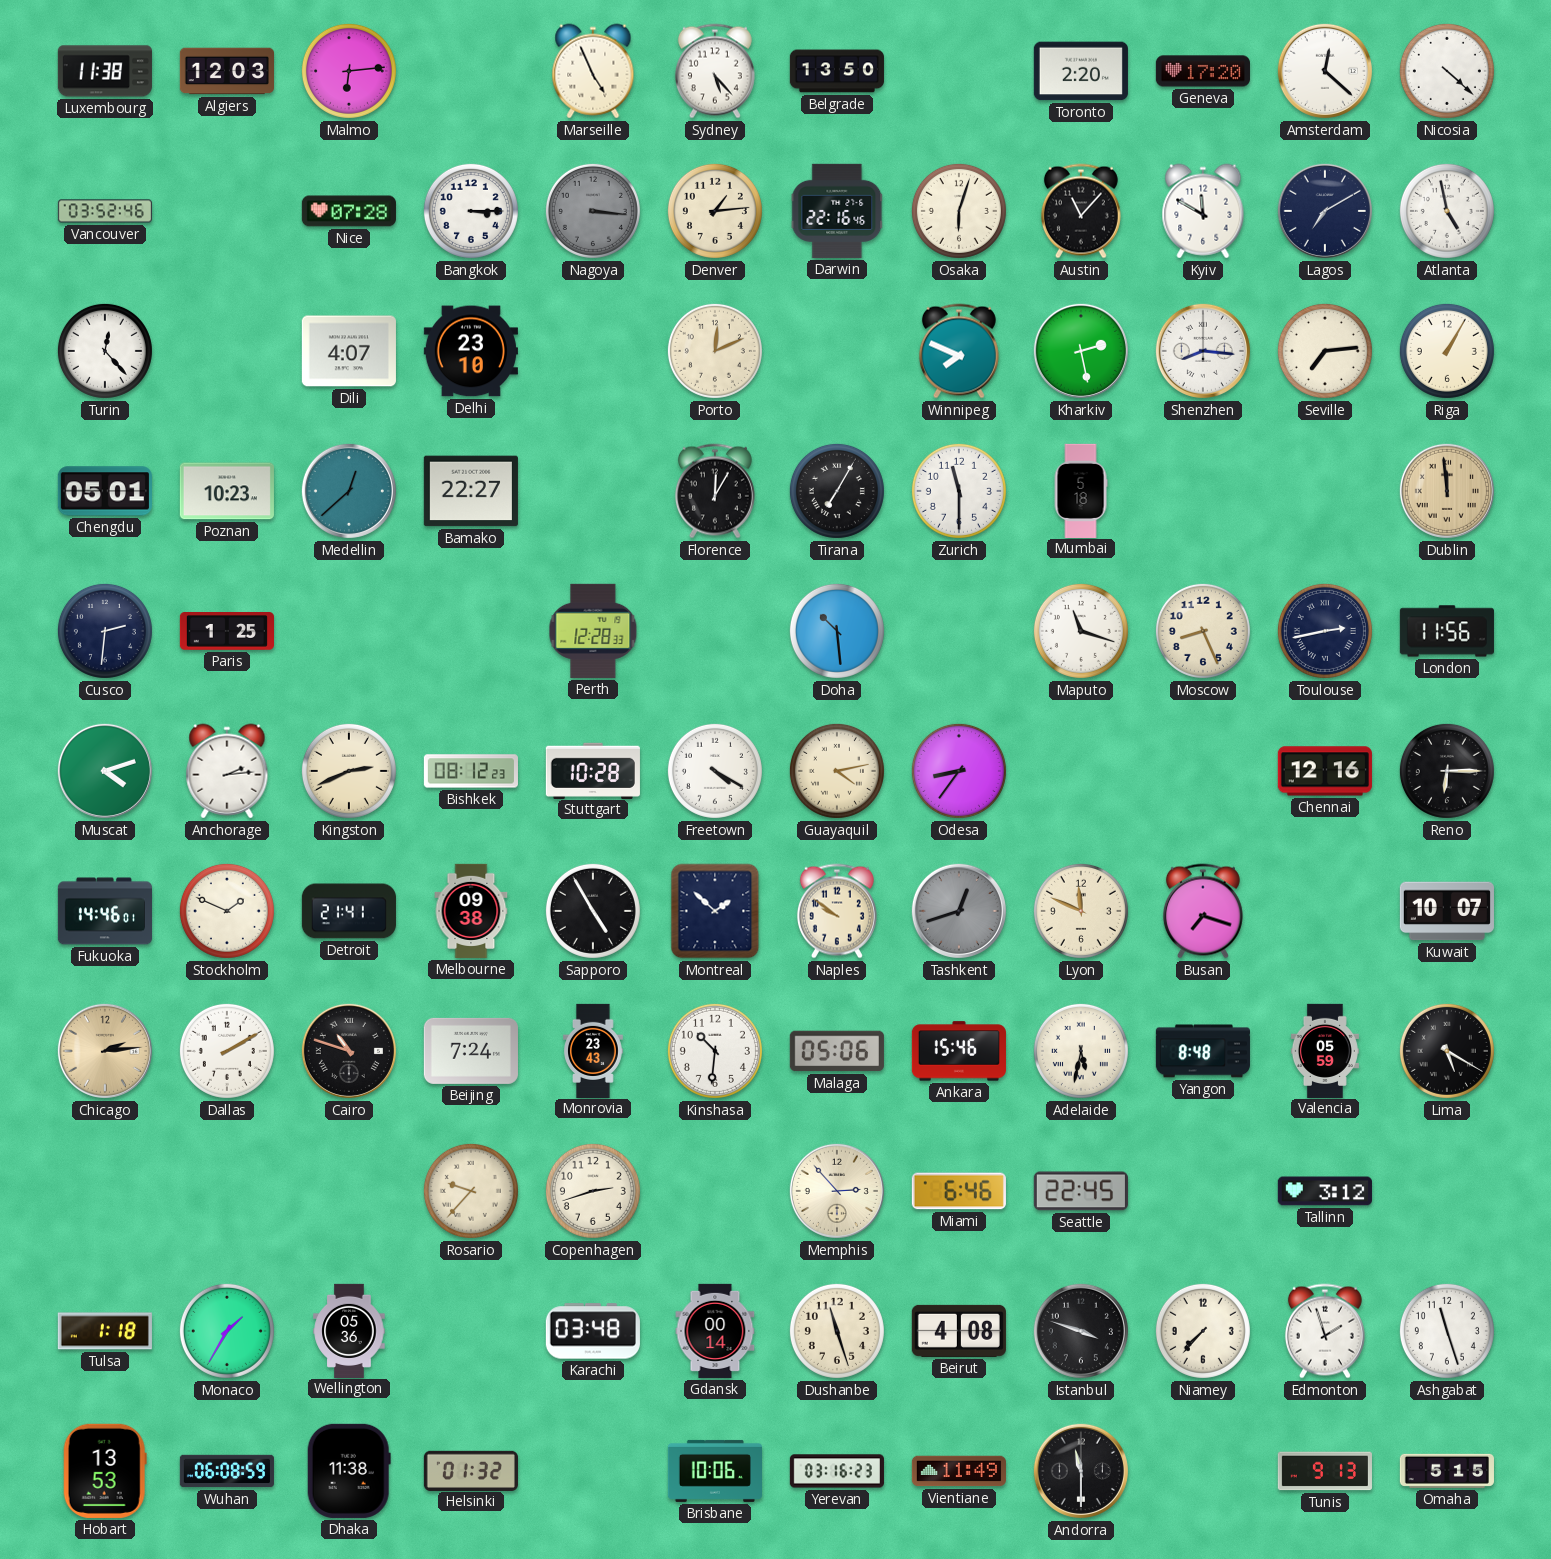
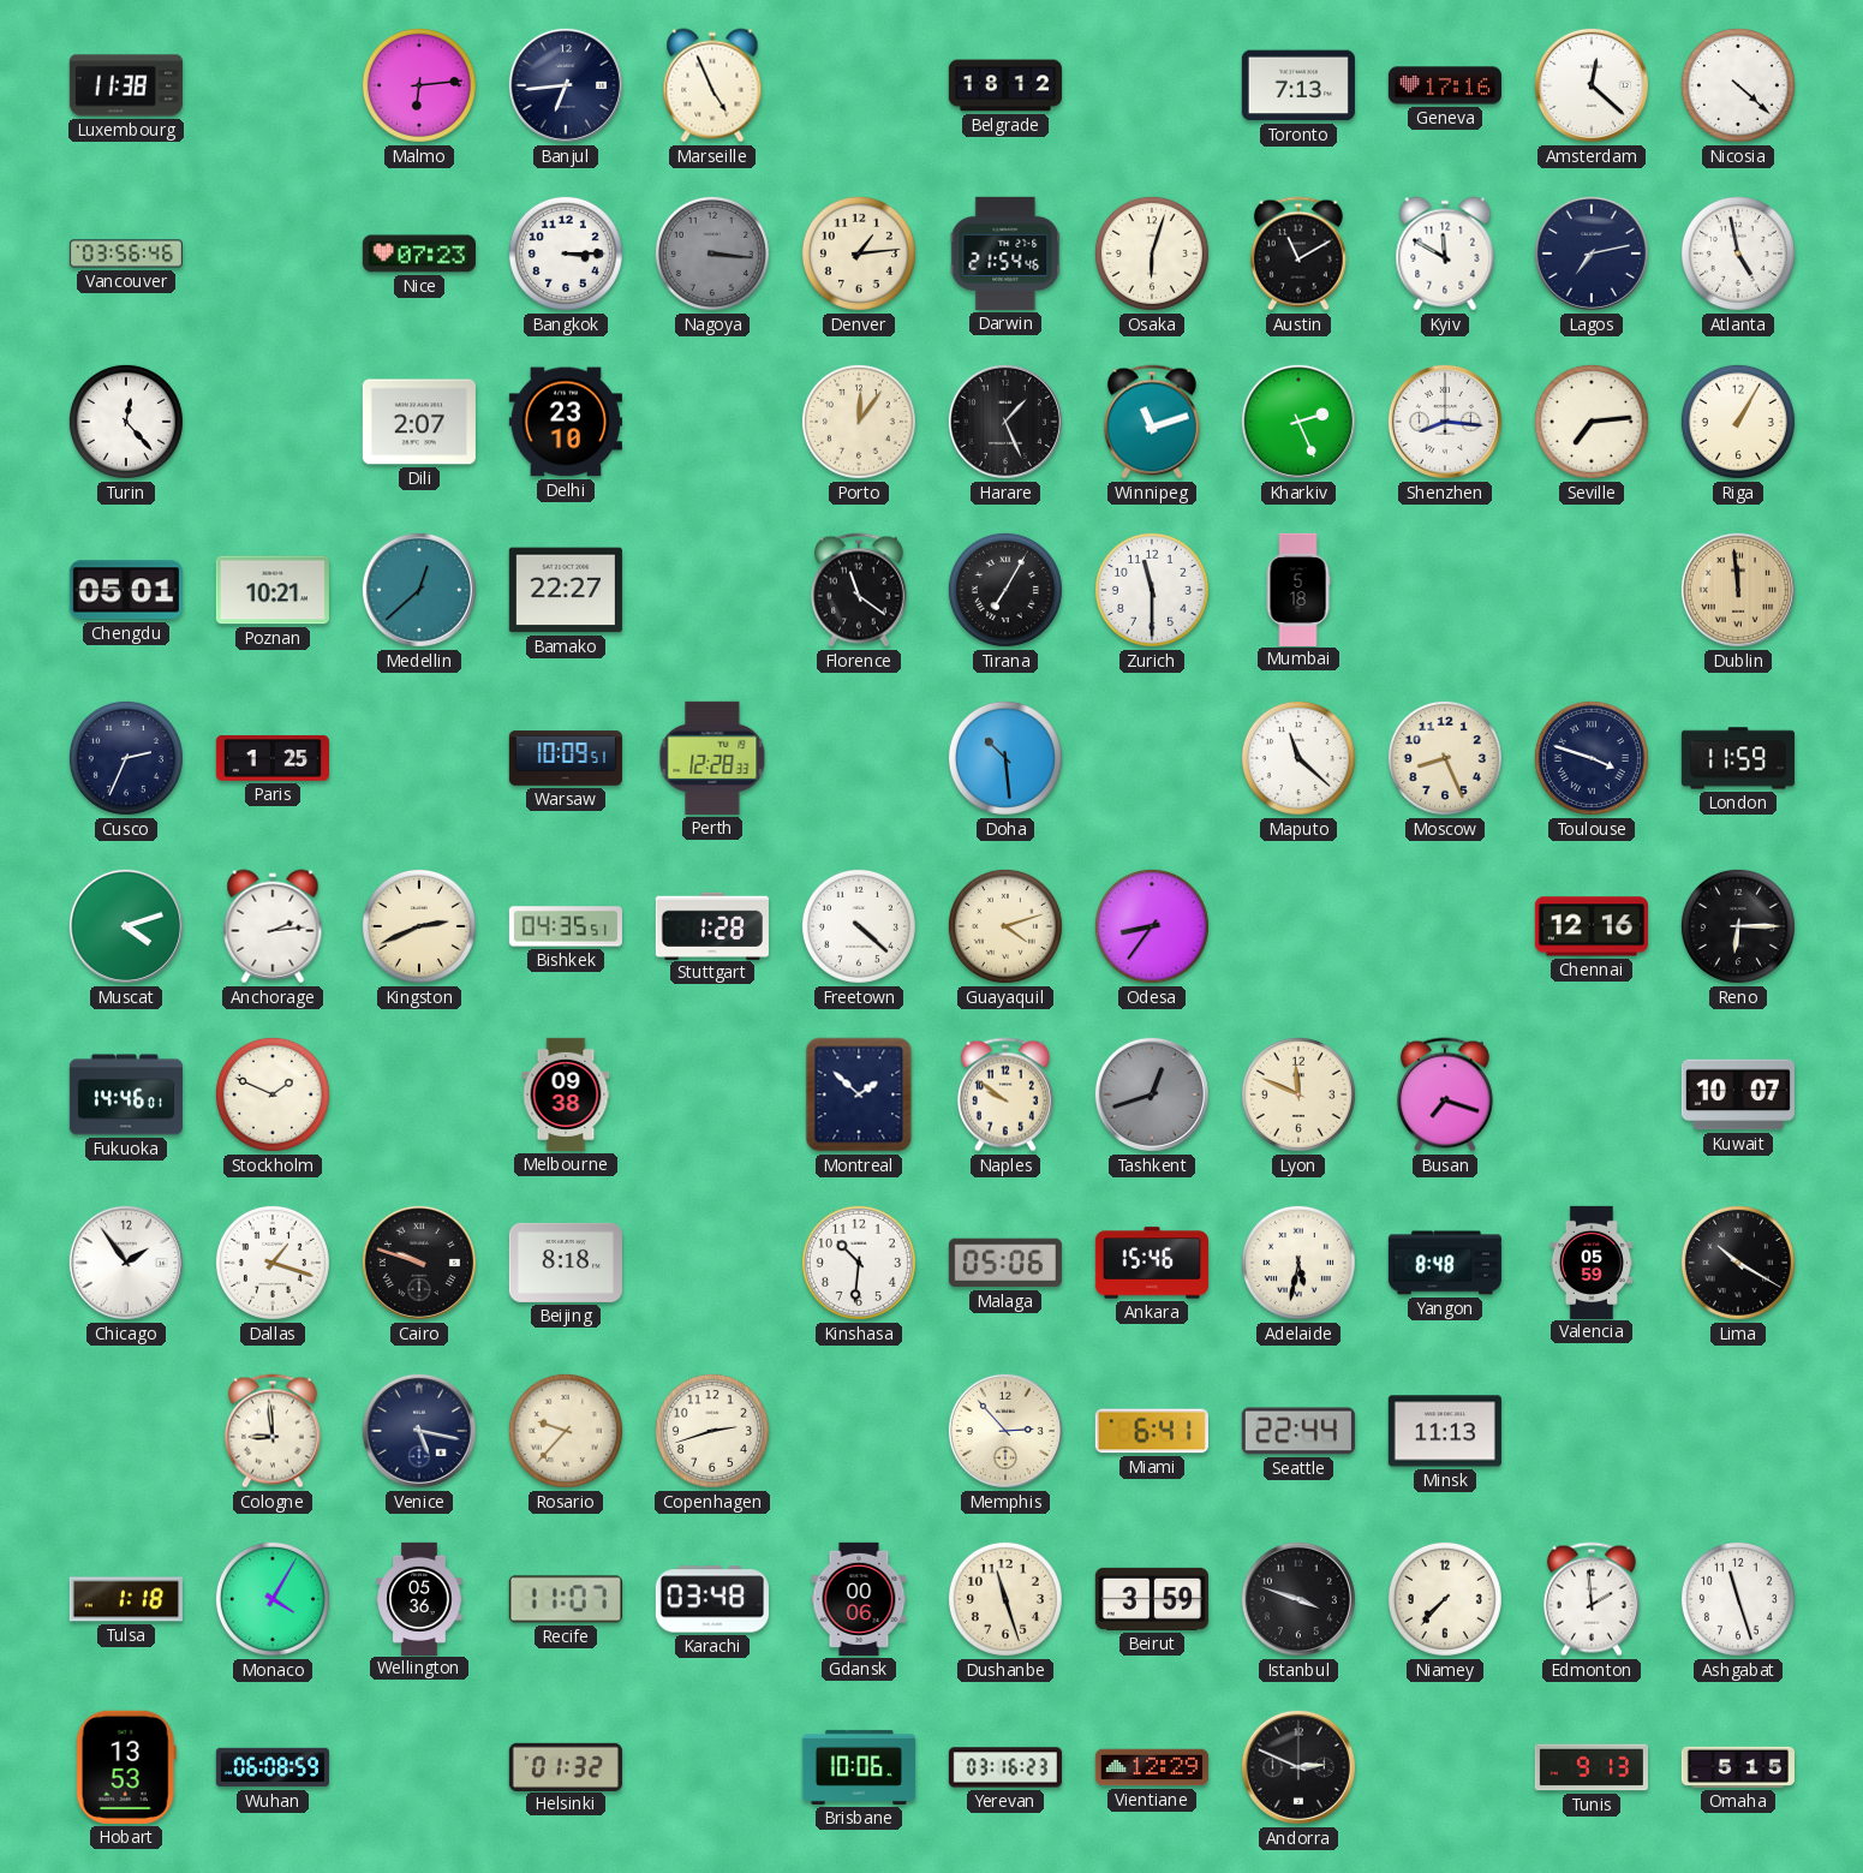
Algiers: 12:03 -> none
Banjul: none -> 6:44
Sydney: 5:23 -> none
Belgrade: 13:50 -> 18:12
Toronto: 2:20 -> 7:13
Geneva: 17:20 -> 17:16
Vancouver: 03:52 -> 03:56
Nice: 07:28 -> 07:23
Darwin: 22:16 -> 21:54
Austin: 11:07 -> 11:10
Lagos: 7:10 -> 7:13
Dili: 4:07 -> 2:07
Porto: 12:11 -> 12:06
Harare: none -> 1:26
Winnipeg: 7:49 -> 11:12
Kharkiv: 2:28 -> 2:26
Poznan: 10:23 -> 10:21
Florence: 12:05 -> 11:21
Cusco: 2:31 -> 2:34
Warsaw: none -> 10:09
Maputo: 11:18 -> 11:22
Toulouse: 2:43 -> 3:48
London: 11:56 -> 11:59
Bishkek: 08:12 -> 04:35
Stuttgart: 10:28 -> 1:28
Freetown: 4:20 -> 4:22
Guayaquil: 4:13 -> 4:12
Detroit: 21:41 -> none
Sapporo: 4:55 -> none
Chicago: 2:14 -> 1:54
Chicago dial: champagne -> white
Dallas: 2:10 -> 1:18
Cairo: 10:48 -> 9:48
Beijing: 7:24 -> 8:18
Monrovia: 23:43 -> none
Lima: 5:20 -> 10:20
Cologne: none -> 8:59
Venice: none -> 5:17
Miami: 6:46 -> 6:41
Seattle: 22:45 -> 22:44
Minsk: none -> 11:13
Tallinn: 3:12 -> none
Monaco: 1:35 -> 4:05
Recife: none -> 11:07
Gdansk: 00:14 -> 00:06
Beirut: 4:08 -> 3:59
Edmonton: 1:57 -> 1:59
Dhaka: 11:38 -> none
Vientiane: 11:49 -> 12:29
Andorra: 11:30 -> 2:49
